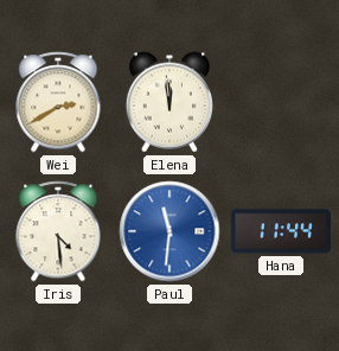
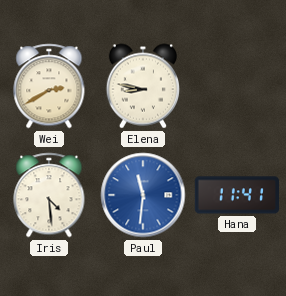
Elena: 11:59 -> 8:47
Hana: 11:44 -> 11:41
